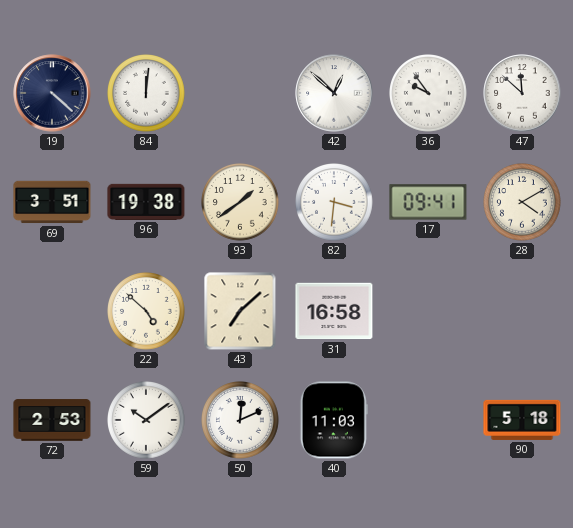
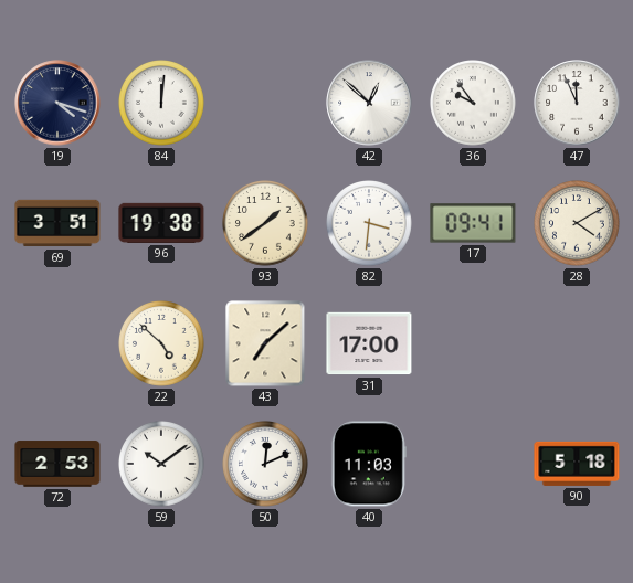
19: 4:22 -> 4:18
47: 11:52 -> 11:56
31: 16:58 -> 17:00
